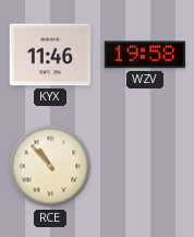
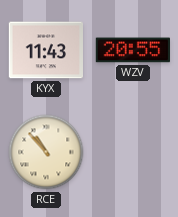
KYX: 11:46 -> 11:43
WZV: 19:58 -> 20:55
